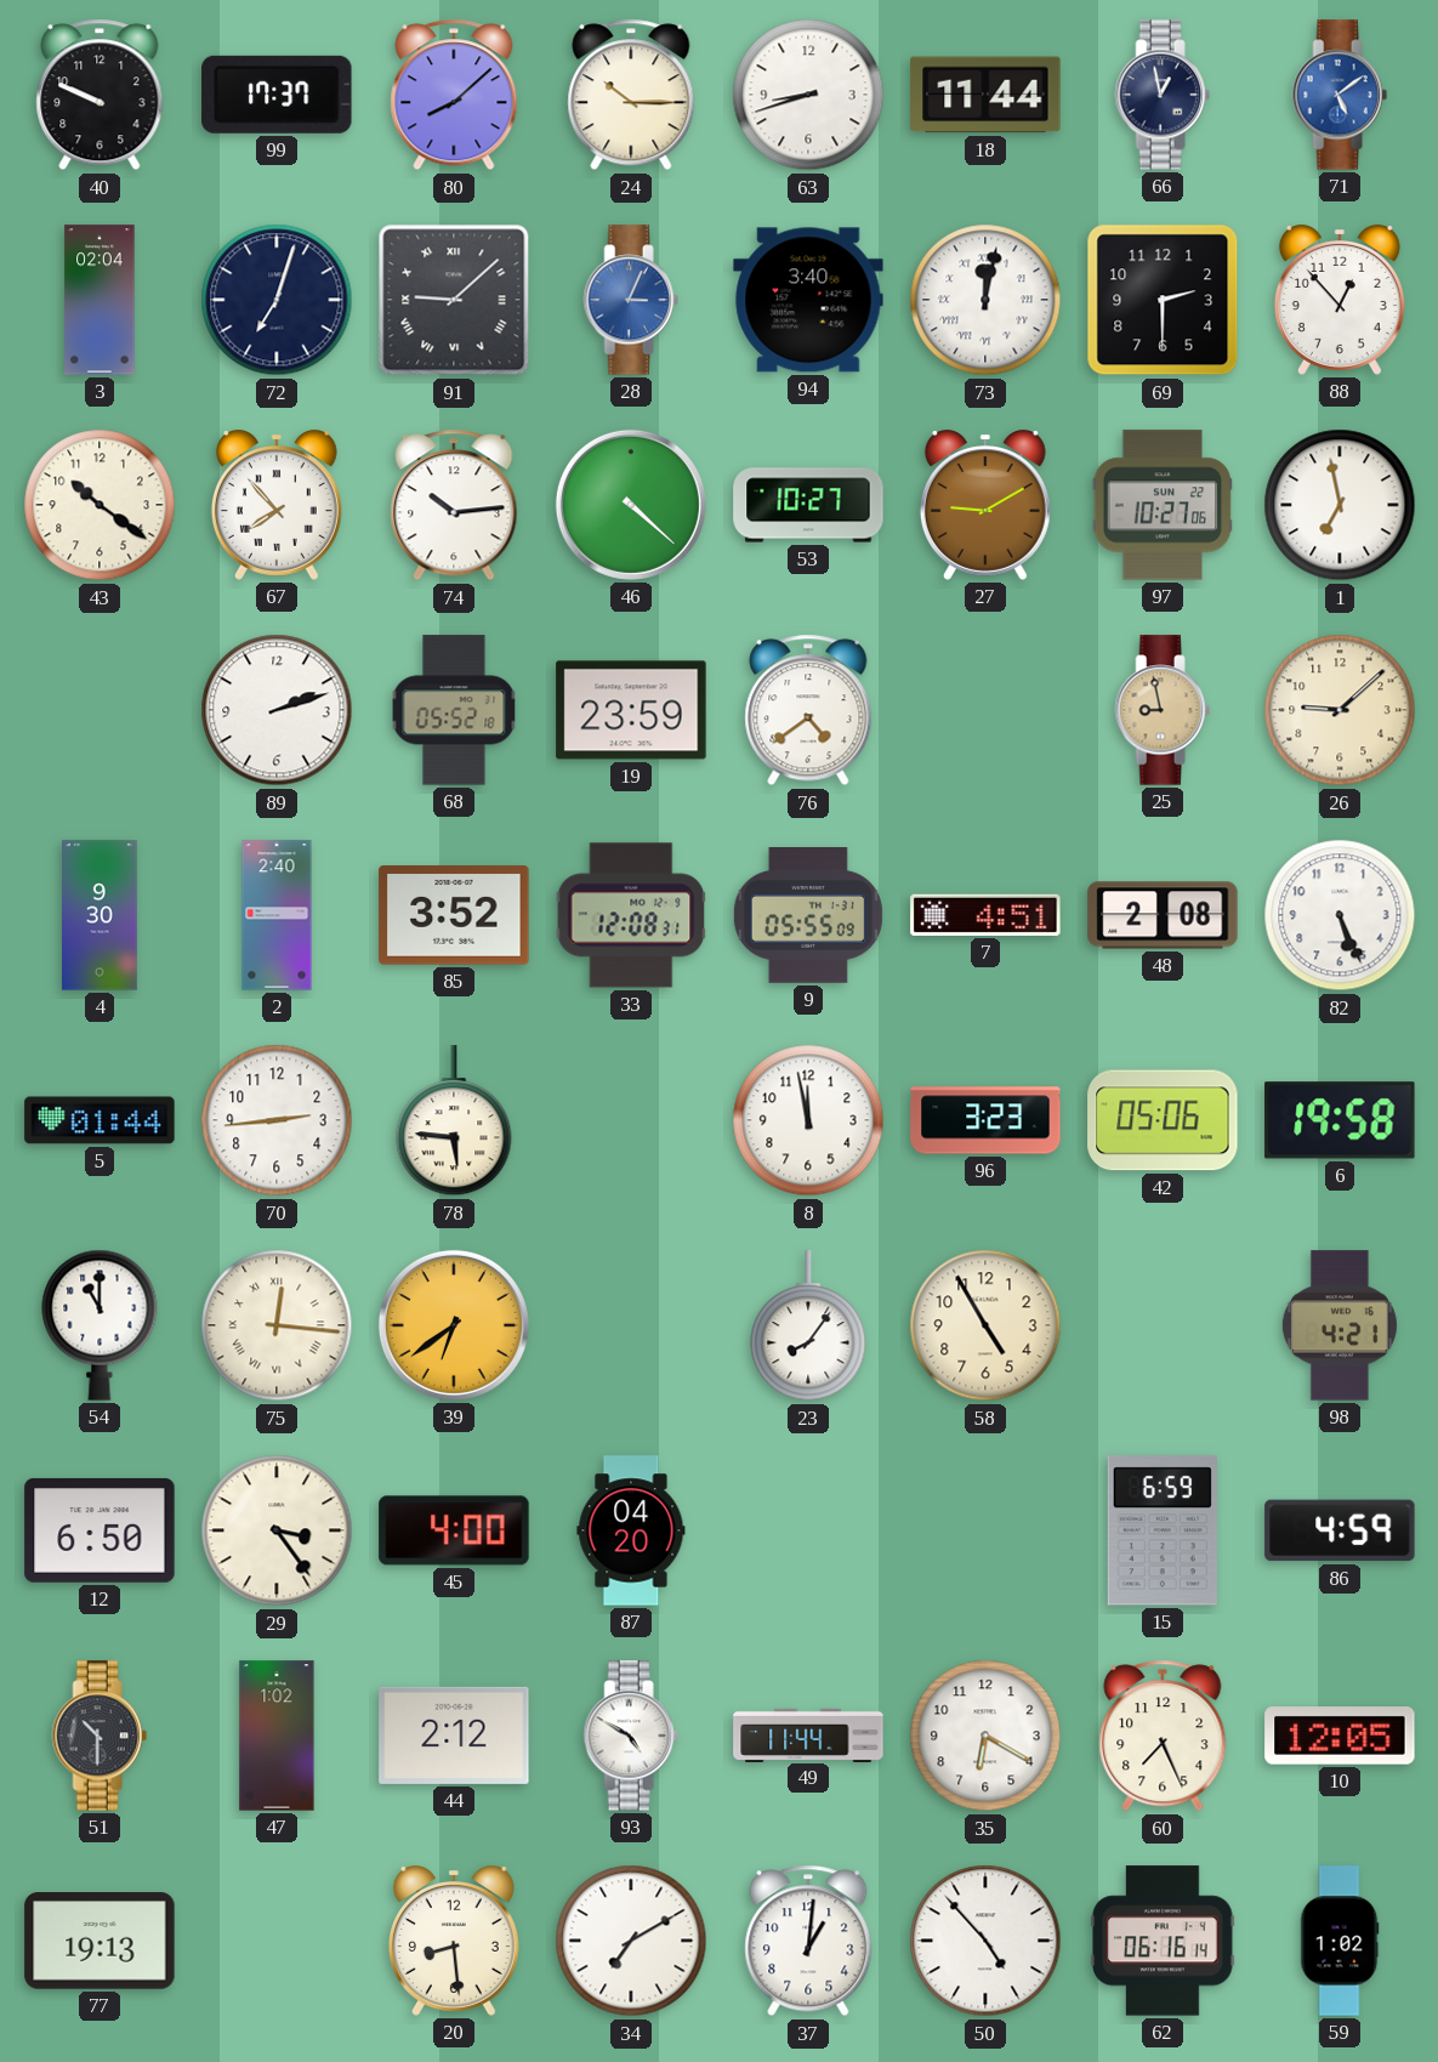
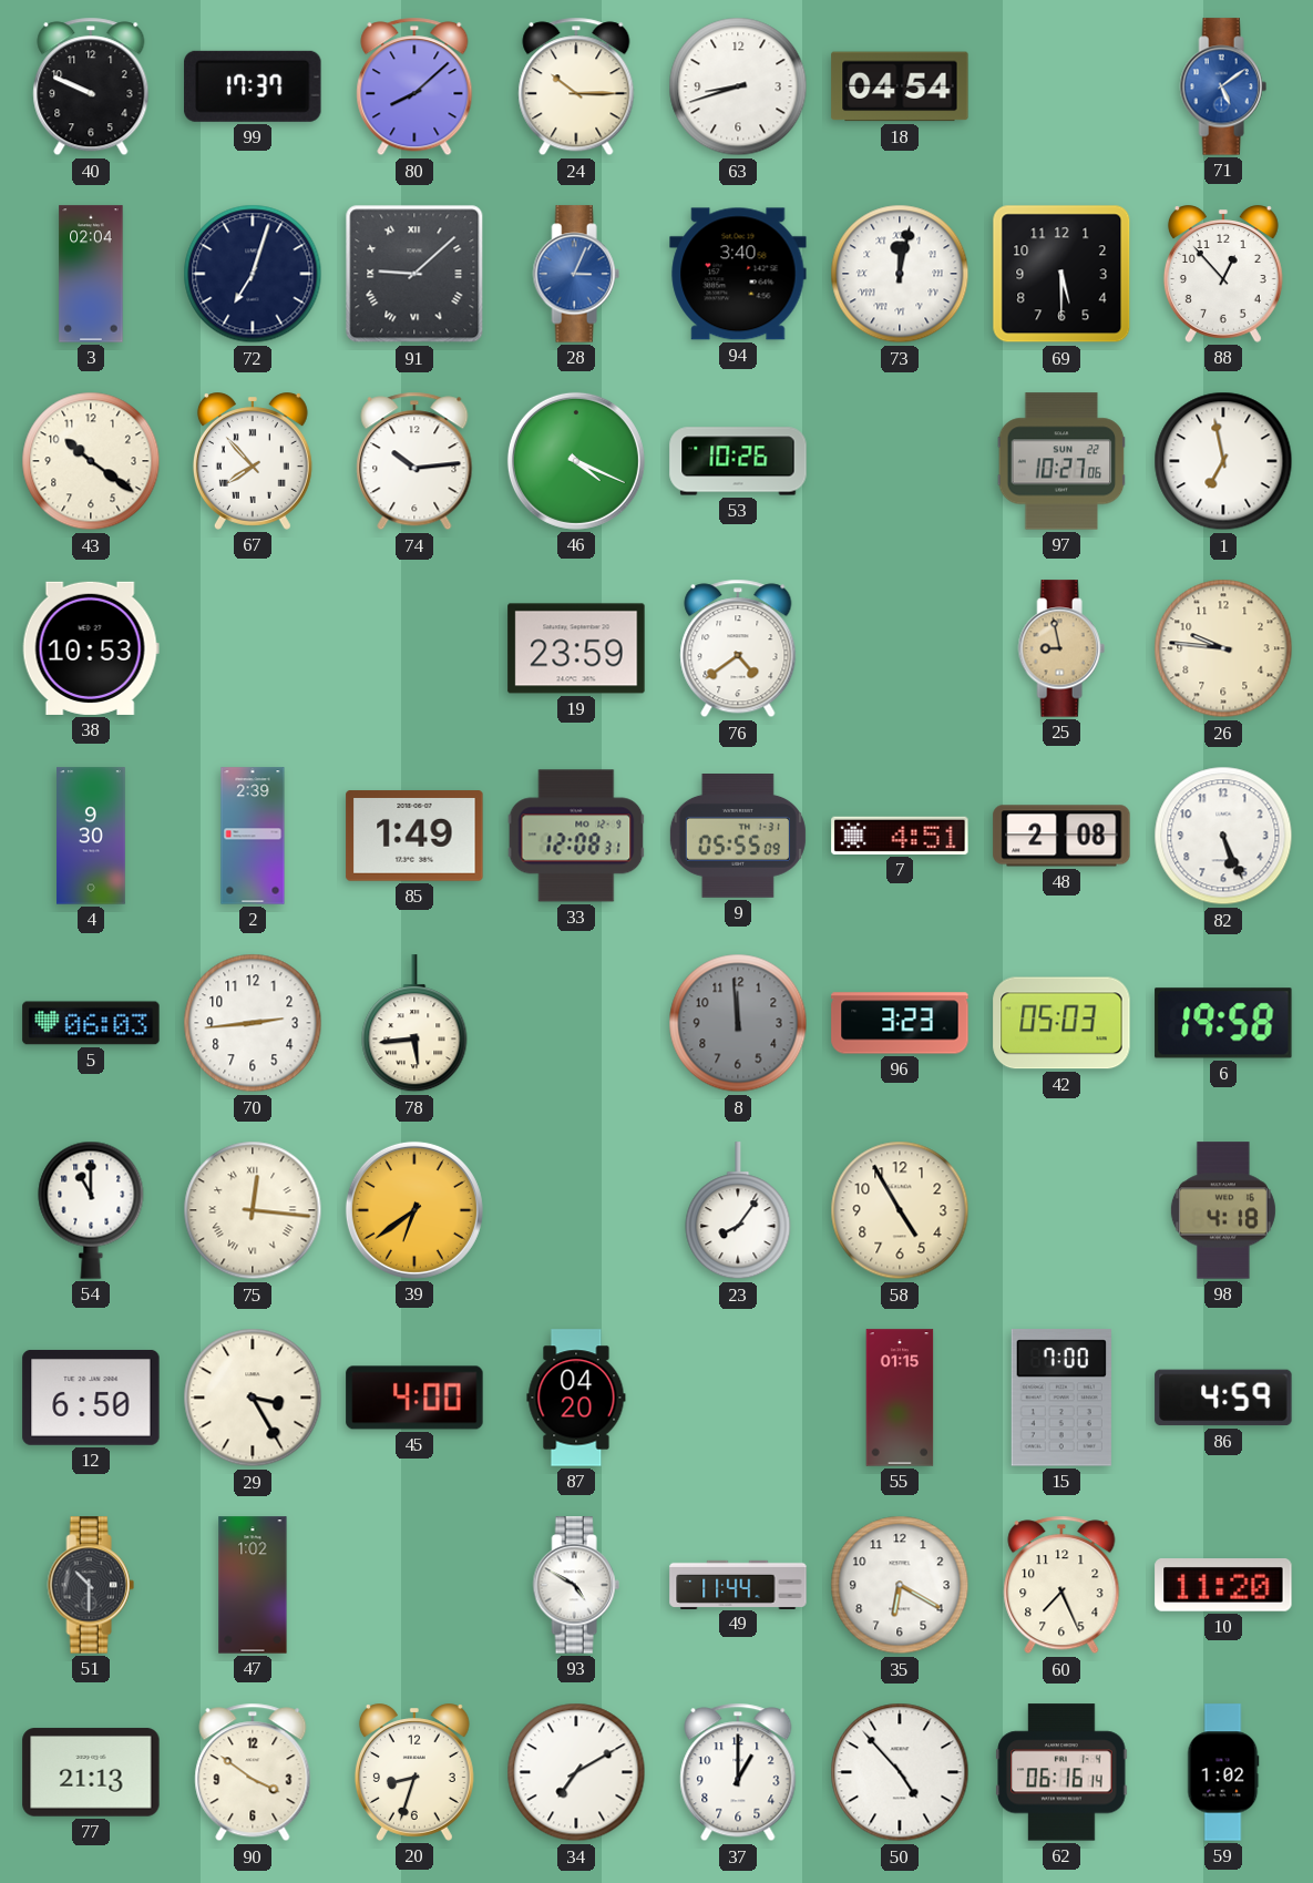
18: 11:44 -> 04:54
66: 12:58 -> none
69: 2:30 -> 5:30
46: 4:22 -> 4:19
53: 10:27 -> 10:26
27: 9:10 -> none
38: none -> 10:53
89: 2:12 -> none
68: 05:52 -> none
26: 9:08 -> 9:46
2: 2:40 -> 2:39
85: 3:52 -> 1:49
5: 01:44 -> 06:03
78: 5:46 -> 5:44
8: 11:58 -> 11:59
8 dial: white -> grey
42: 05:06 -> 05:03
98: 4:21 -> 4:18
29: 3:24 -> 3:25
55: none -> 01:15
15: 6:59 -> 7:00
44: 2:12 -> none
10: 12:05 -> 11:20
77: 19:13 -> 21:13
90: none -> 3:51
20: 8:29 -> 8:33
37: 1:01 -> 1:00
